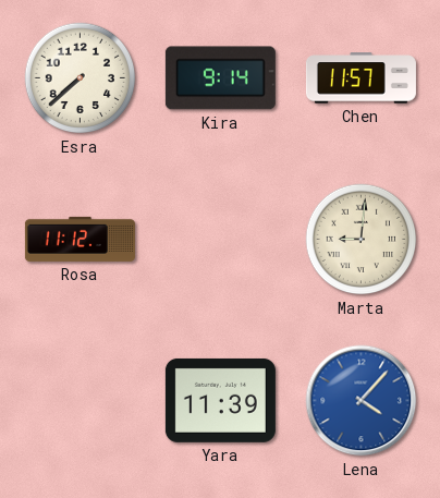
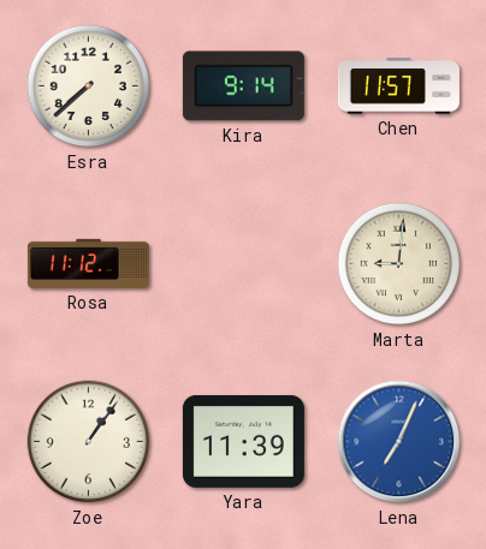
Zoe: none -> 1:06
Lena: 4:07 -> 7:04
